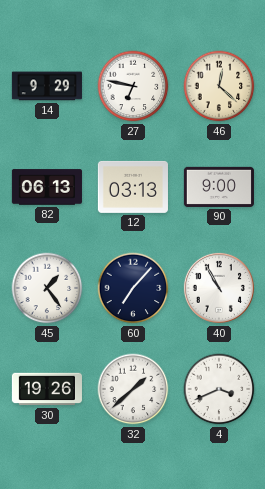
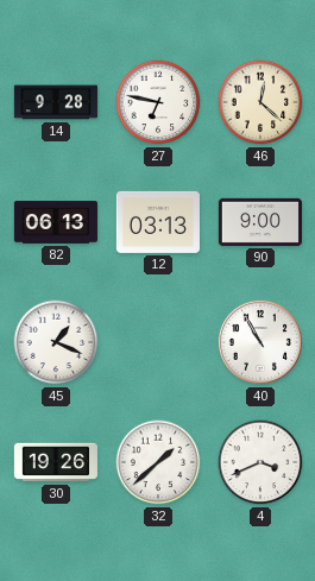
14: 9:29 -> 9:28
45: 1:24 -> 1:19
60: 7:07 -> none
